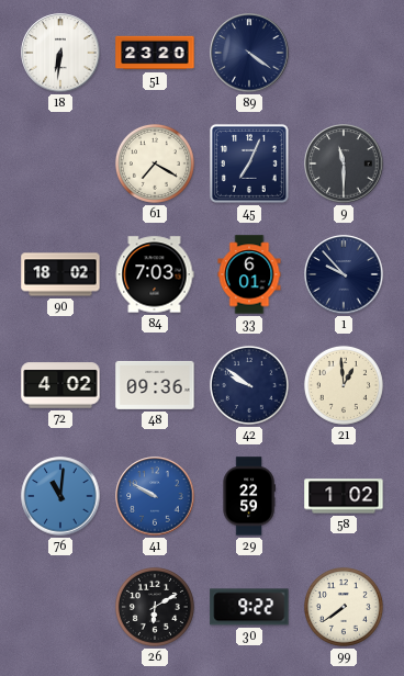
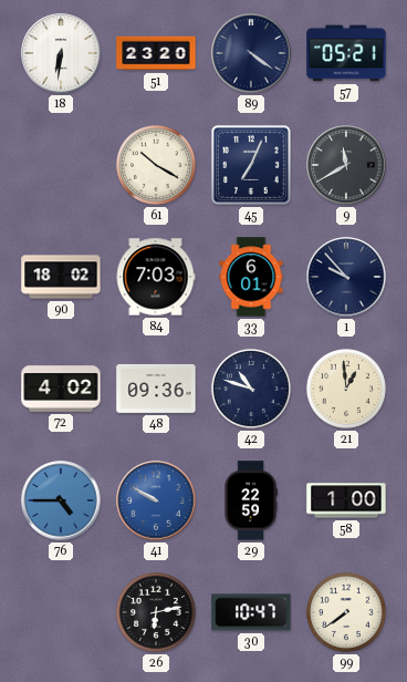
57: none -> 05:21
61: 7:20 -> 10:20
9: 11:30 -> 11:40
42: 9:51 -> 10:48
76: 11:01 -> 4:45
58: 1:02 -> 1:00
26: 6:10 -> 6:13
30: 9:22 -> 10:47
